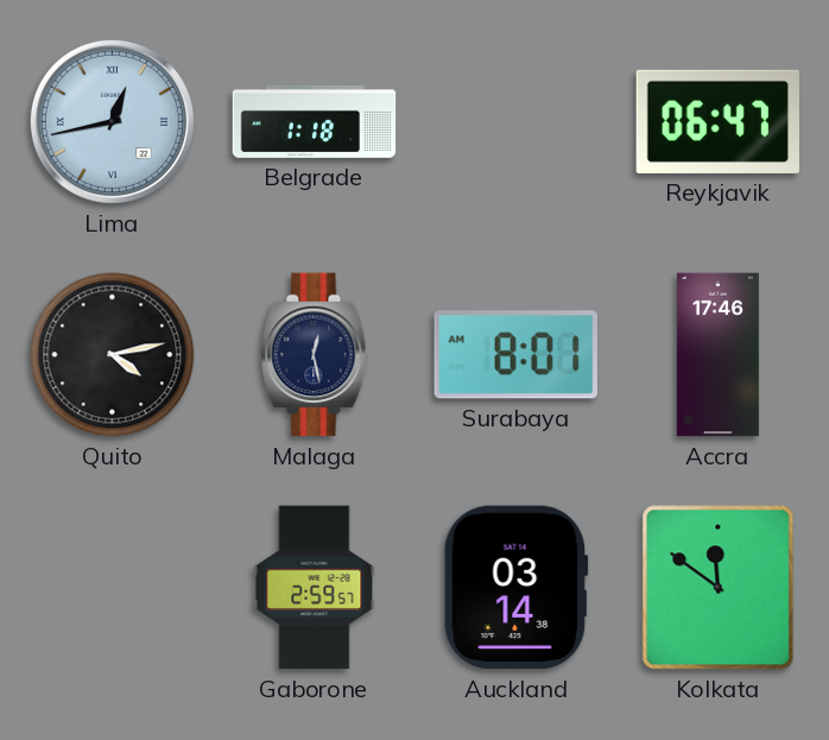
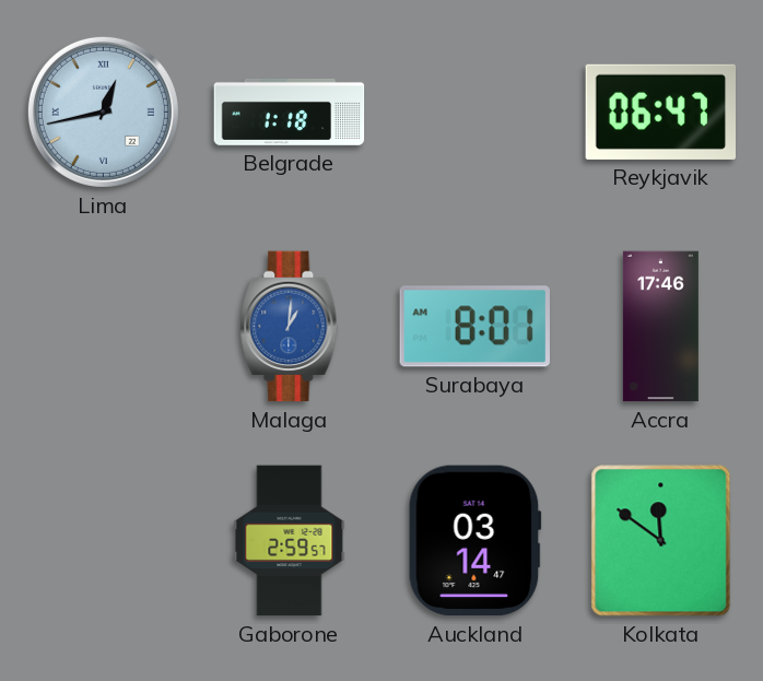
Quito: 4:13 -> none
Malaga: 12:28 -> 1:01
Malaga dial: navy -> blue
Auckland: 03:14:38 -> 03:14:47
